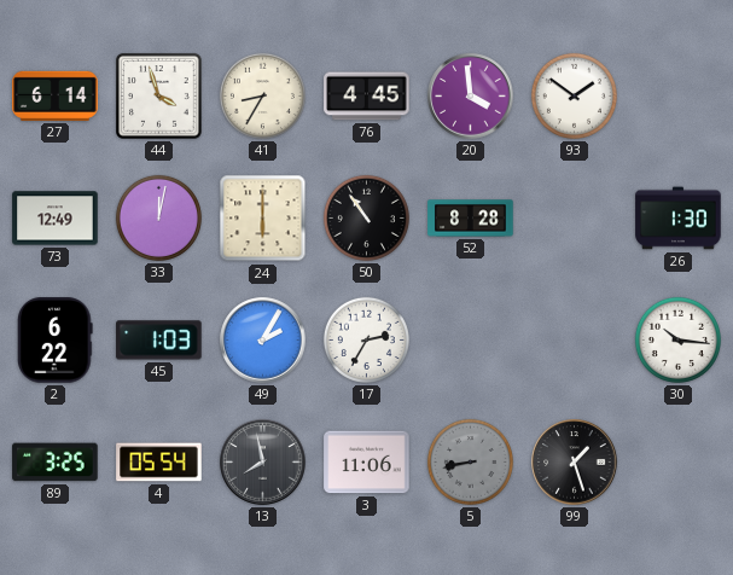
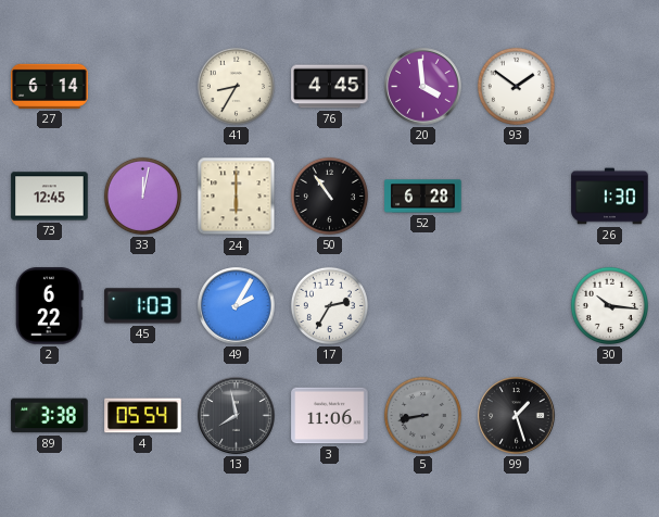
44: 3:57 -> none
73: 12:49 -> 12:45
52: 8:28 -> 6:28
89: 3:25 -> 3:38
